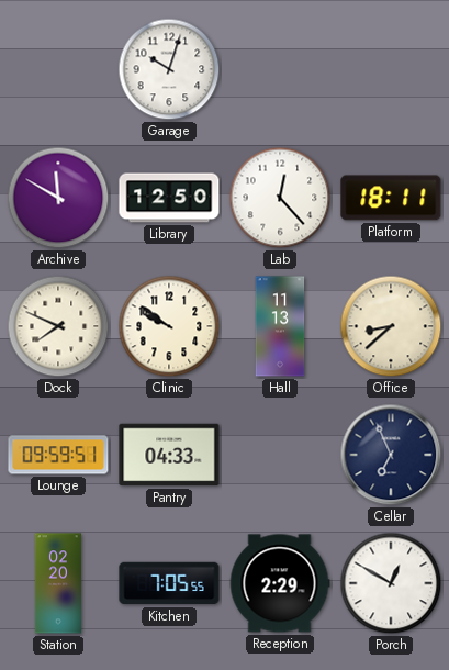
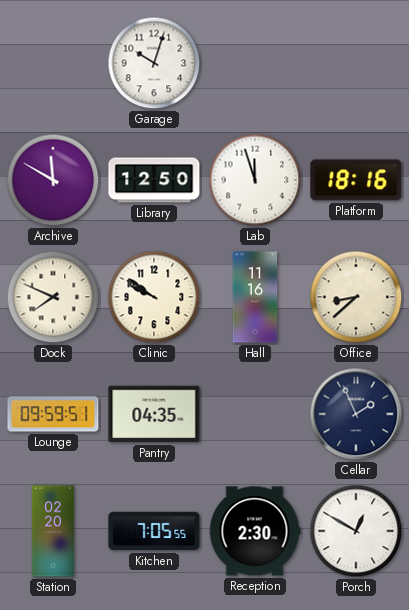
Lab: 12:23 -> 11:57
Platform: 18:11 -> 18:16
Hall: 11:13 -> 11:16
Pantry: 04:33 -> 04:35
Cellar: 6:56 -> 1:56
Reception: 2:29 -> 2:30
